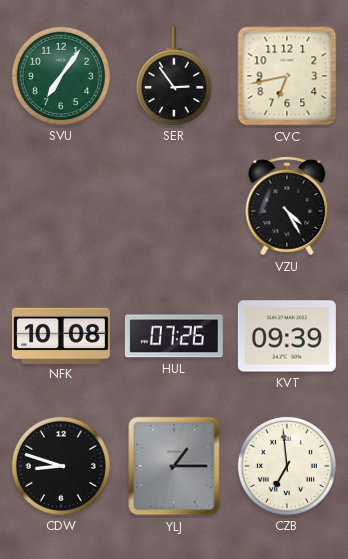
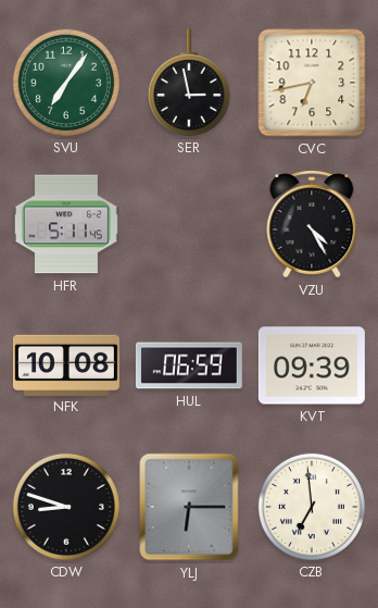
SER: 2:54 -> 2:58
HFR: none -> 5:11
HUL: 07:26 -> 06:59
YLJ: 1:15 -> 6:15
